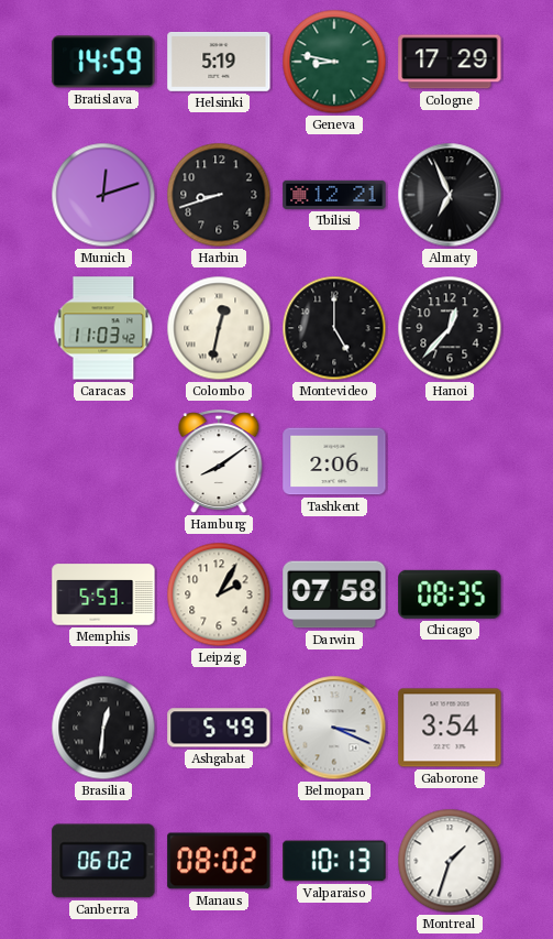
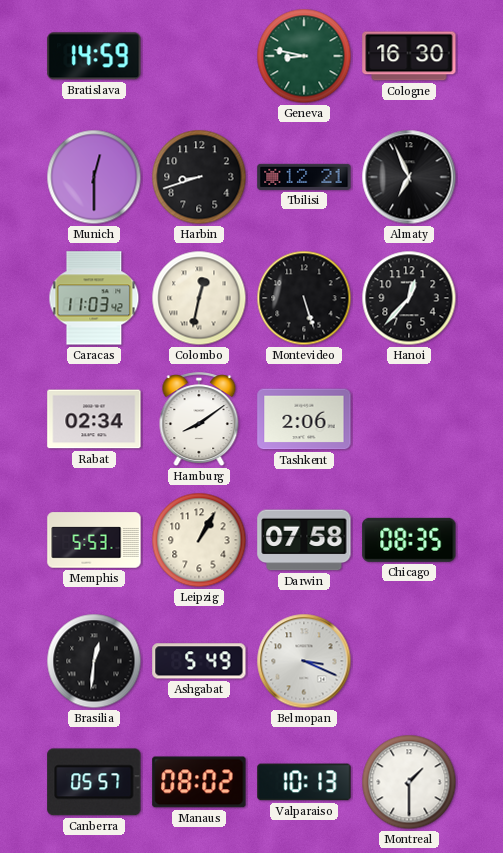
Helsinki: 5:19 -> none
Cologne: 17:29 -> 16:30
Munich: 12:12 -> 12:30
Montevideo: 5:00 -> 5:27
Rabat: none -> 02:34
Leipzig: 2:05 -> 1:05
Gaborone: 3:54 -> none
Canberra: 06:02 -> 05:57
Montreal: 1:33 -> 1:30
